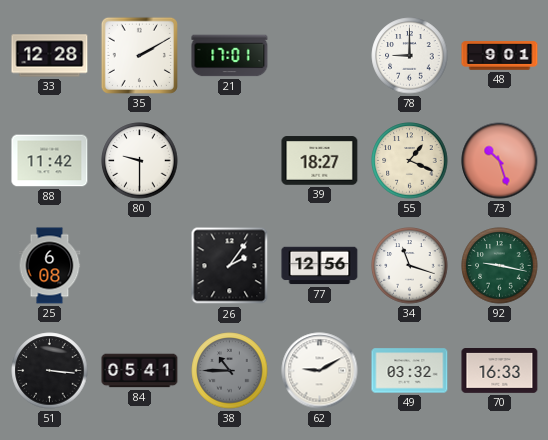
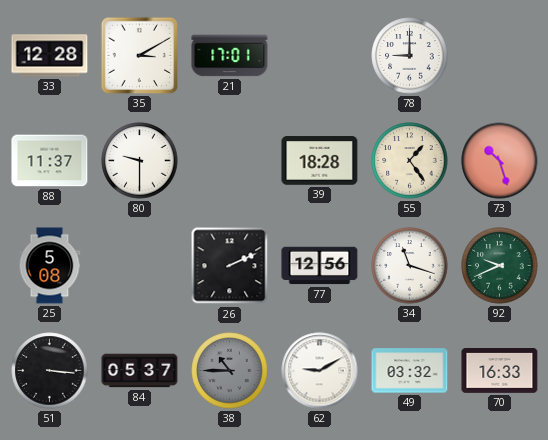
35: 2:10 -> 3:10
48: 9:01 -> none
88: 11:42 -> 11:37
39: 18:27 -> 18:28
55: 1:19 -> 1:24
25: 6:08 -> 5:08
26: 2:06 -> 2:11
92: 9:17 -> 9:41
84: 05:41 -> 05:37
